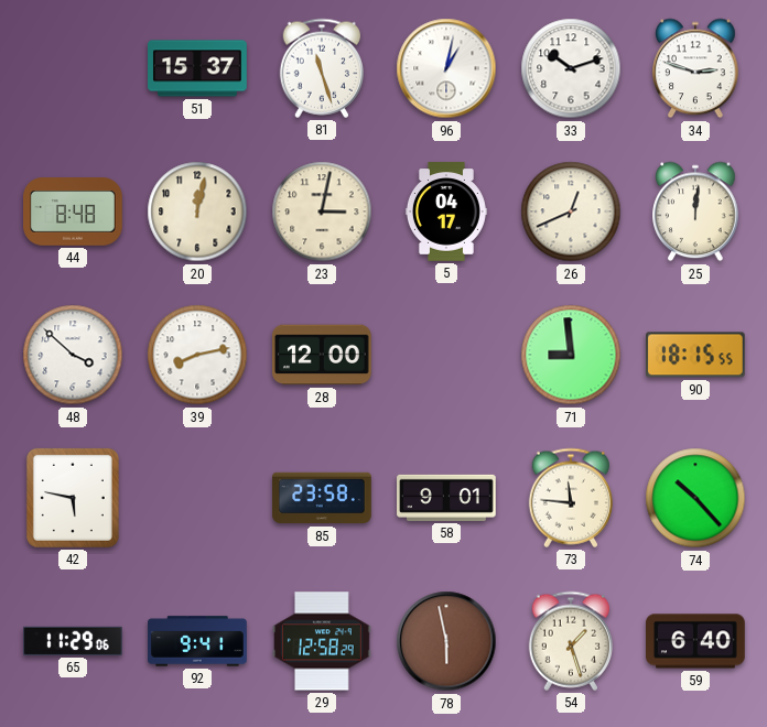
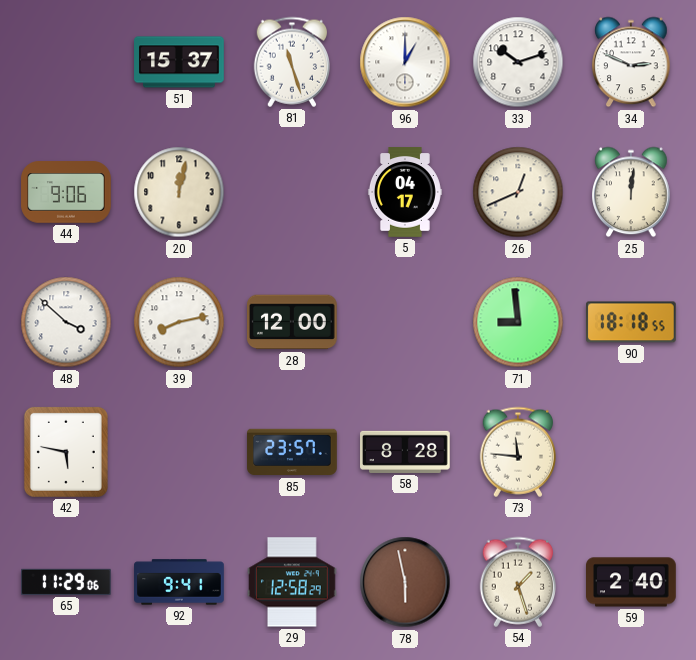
96: 1:02 -> 1:00
34: 2:48 -> 2:49
44: 8:48 -> 9:06
23: 3:02 -> none
90: 18:15 -> 18:18
85: 23:58 -> 23:57
58: 9:01 -> 8:28
74: 10:23 -> none
59: 6:40 -> 2:40
